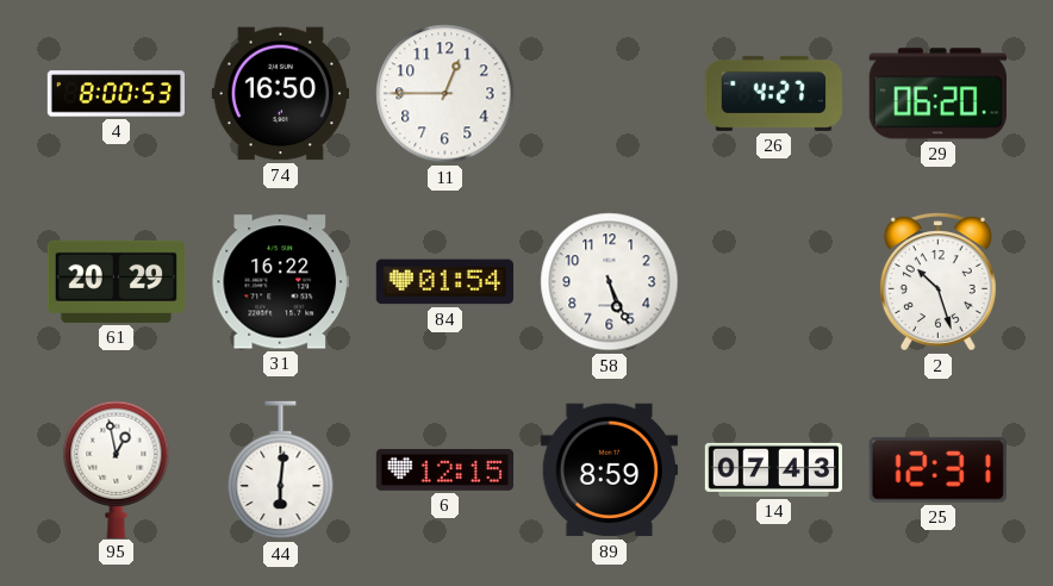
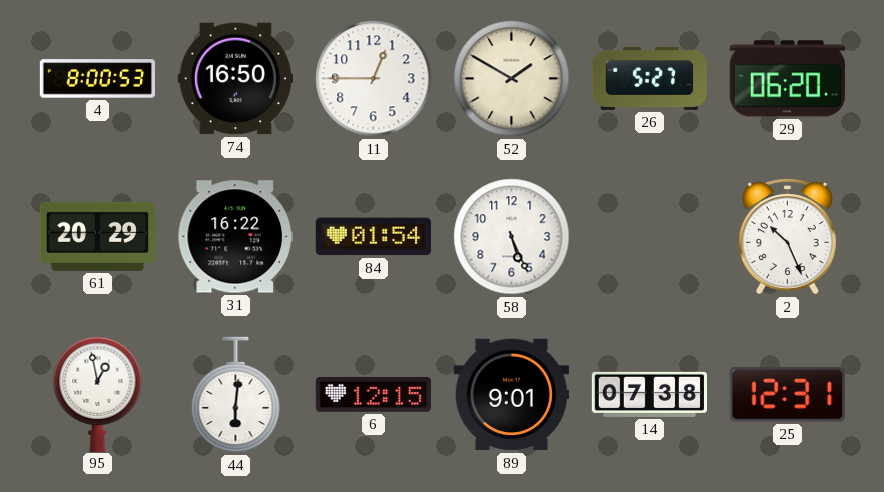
52: none -> 1:50
26: 4:27 -> 5:27
2: 10:27 -> 10:26
89: 8:59 -> 9:01
14: 07:43 -> 07:38
